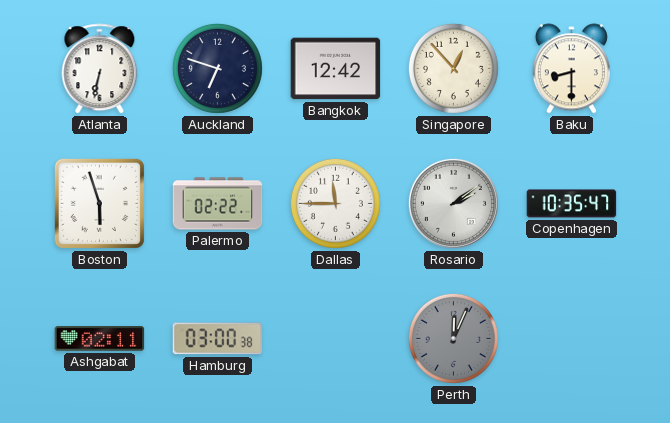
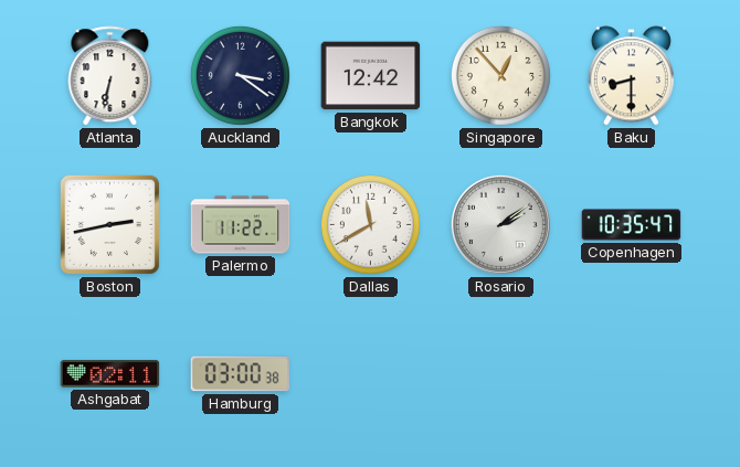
Auckland: 6:48 -> 3:21
Boston: 5:57 -> 2:43
Palermo: 02:22 -> 11:22
Dallas: 11:45 -> 11:40
Perth: 12:04 -> none
